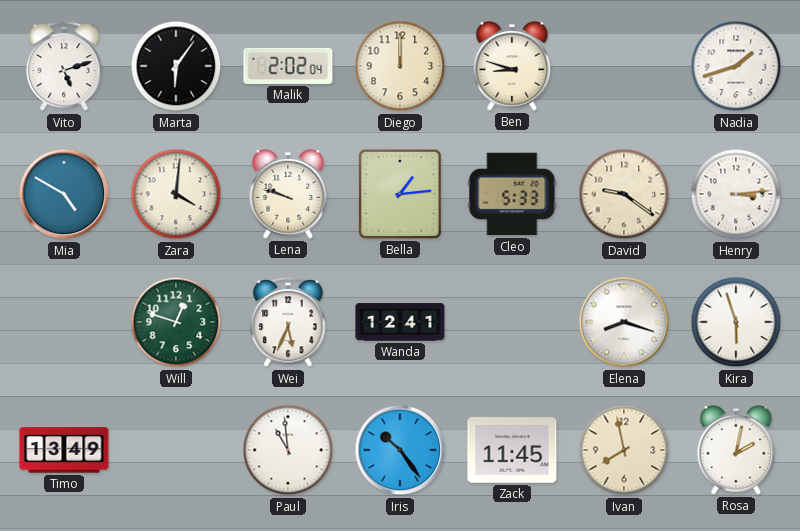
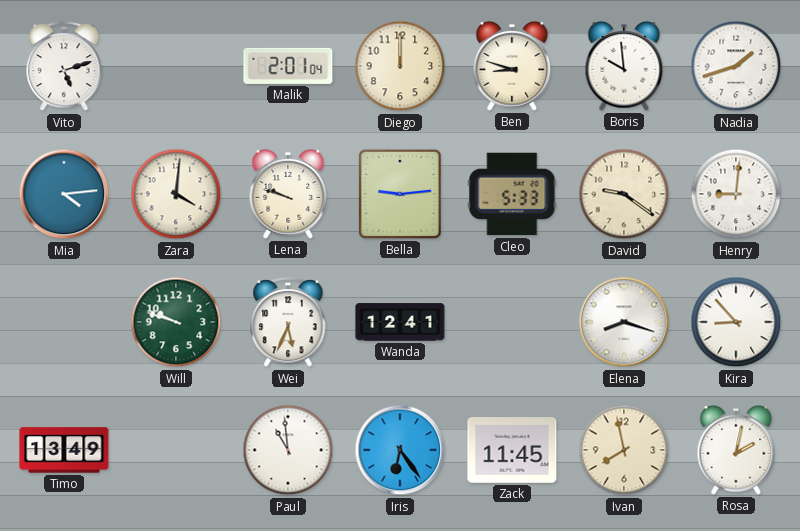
Marta: 6:06 -> none
Malik: 2:02 -> 2:01
Boris: none -> 9:59
Mia: 4:50 -> 4:14
Bella: 1:14 -> 9:14
Henry: 3:14 -> 9:01
Will: 12:48 -> 9:48
Kira: 5:57 -> 8:53
Iris: 10:24 -> 6:24
